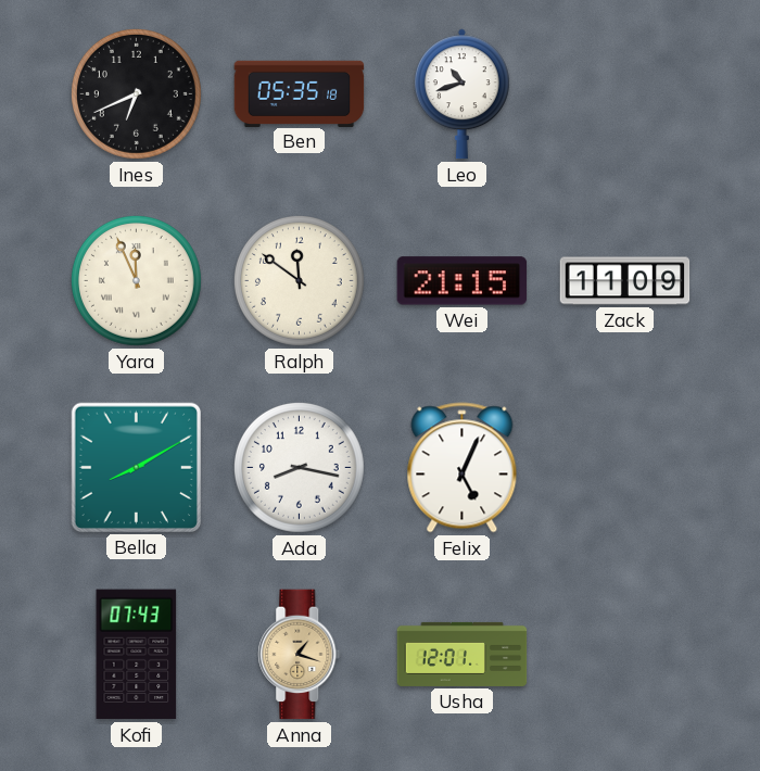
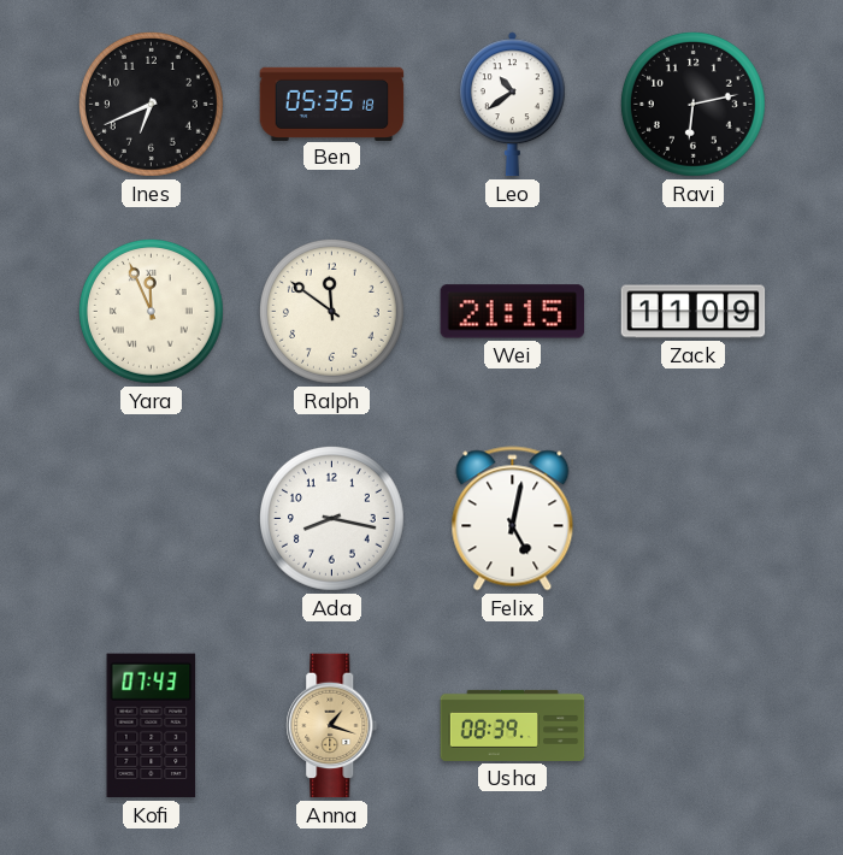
Leo: 10:42 -> 10:39
Ravi: none -> 6:13
Bella: 8:10 -> none
Felix: 5:04 -> 5:02
Usha: 12:01 -> 08:39
